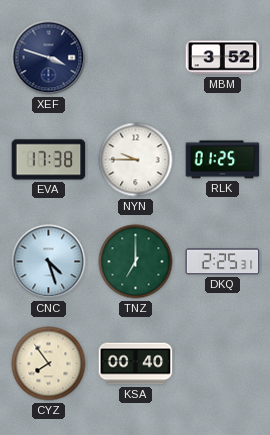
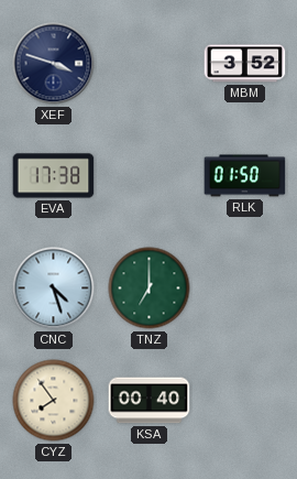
NYN: 9:45 -> none
RLK: 01:25 -> 01:50
DKQ: 2:25 -> none
